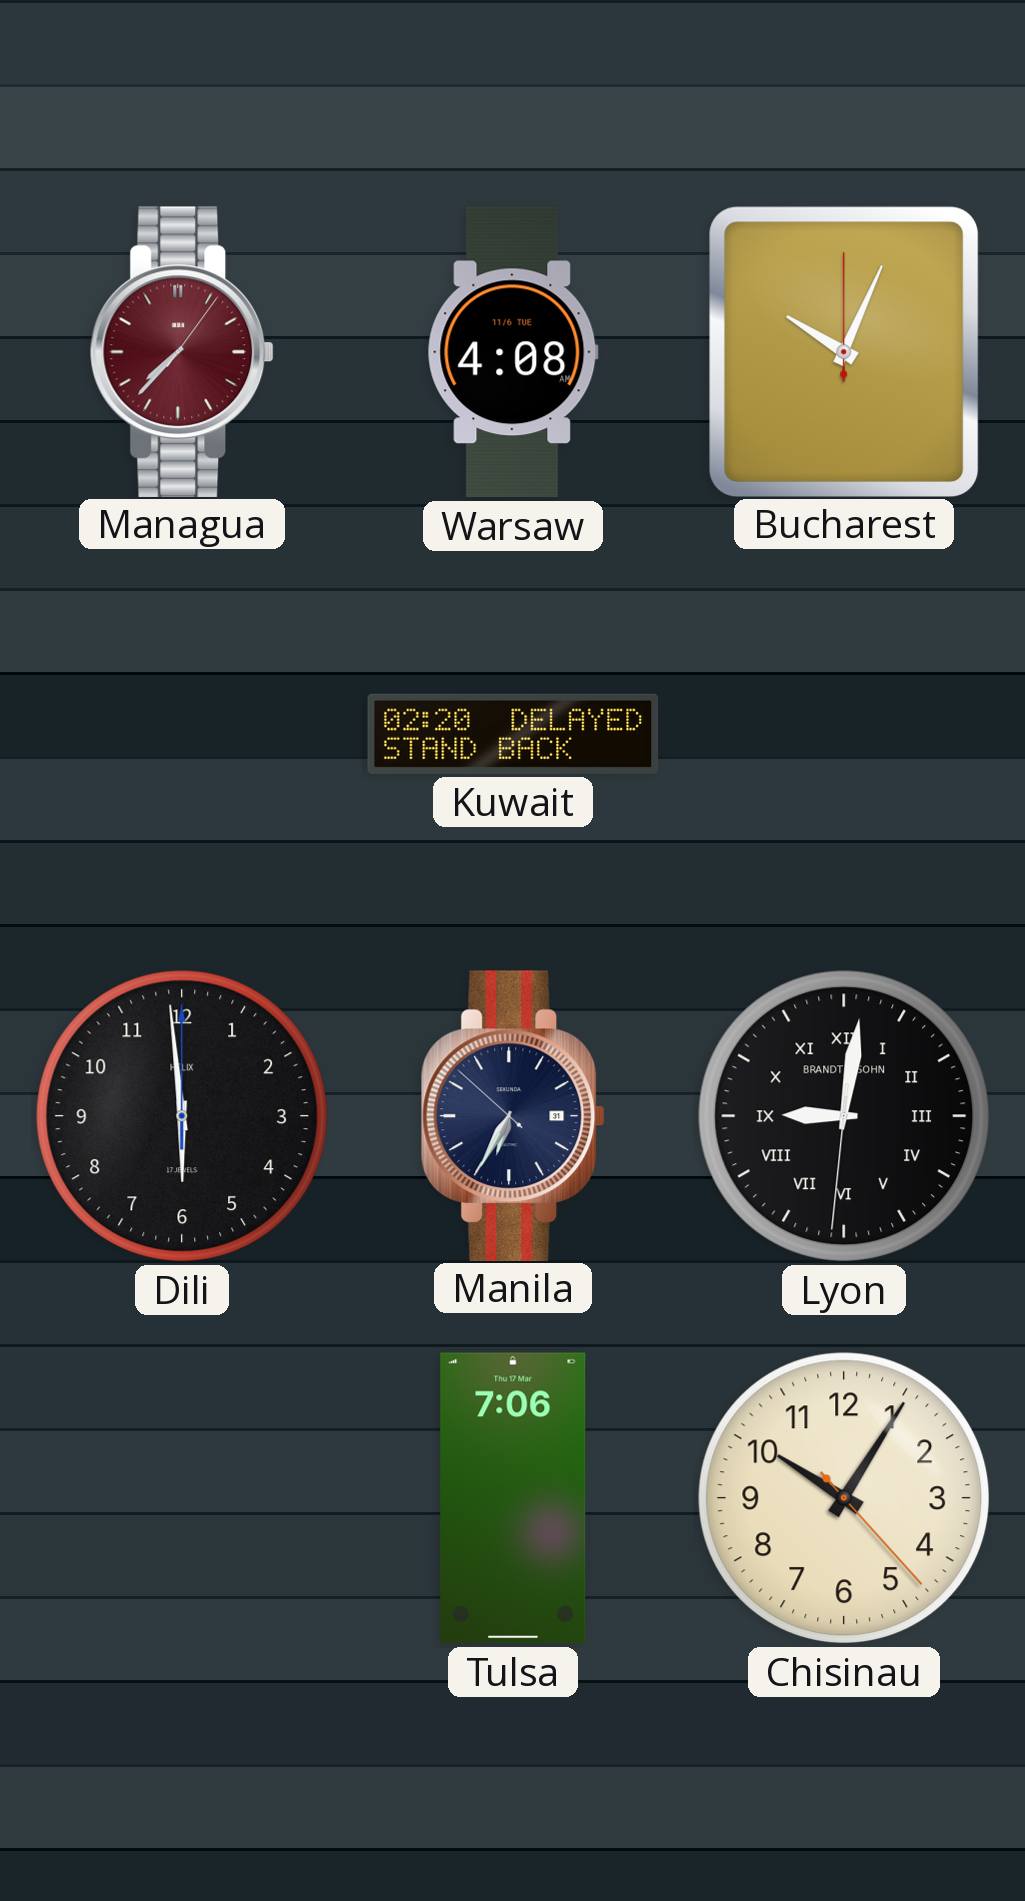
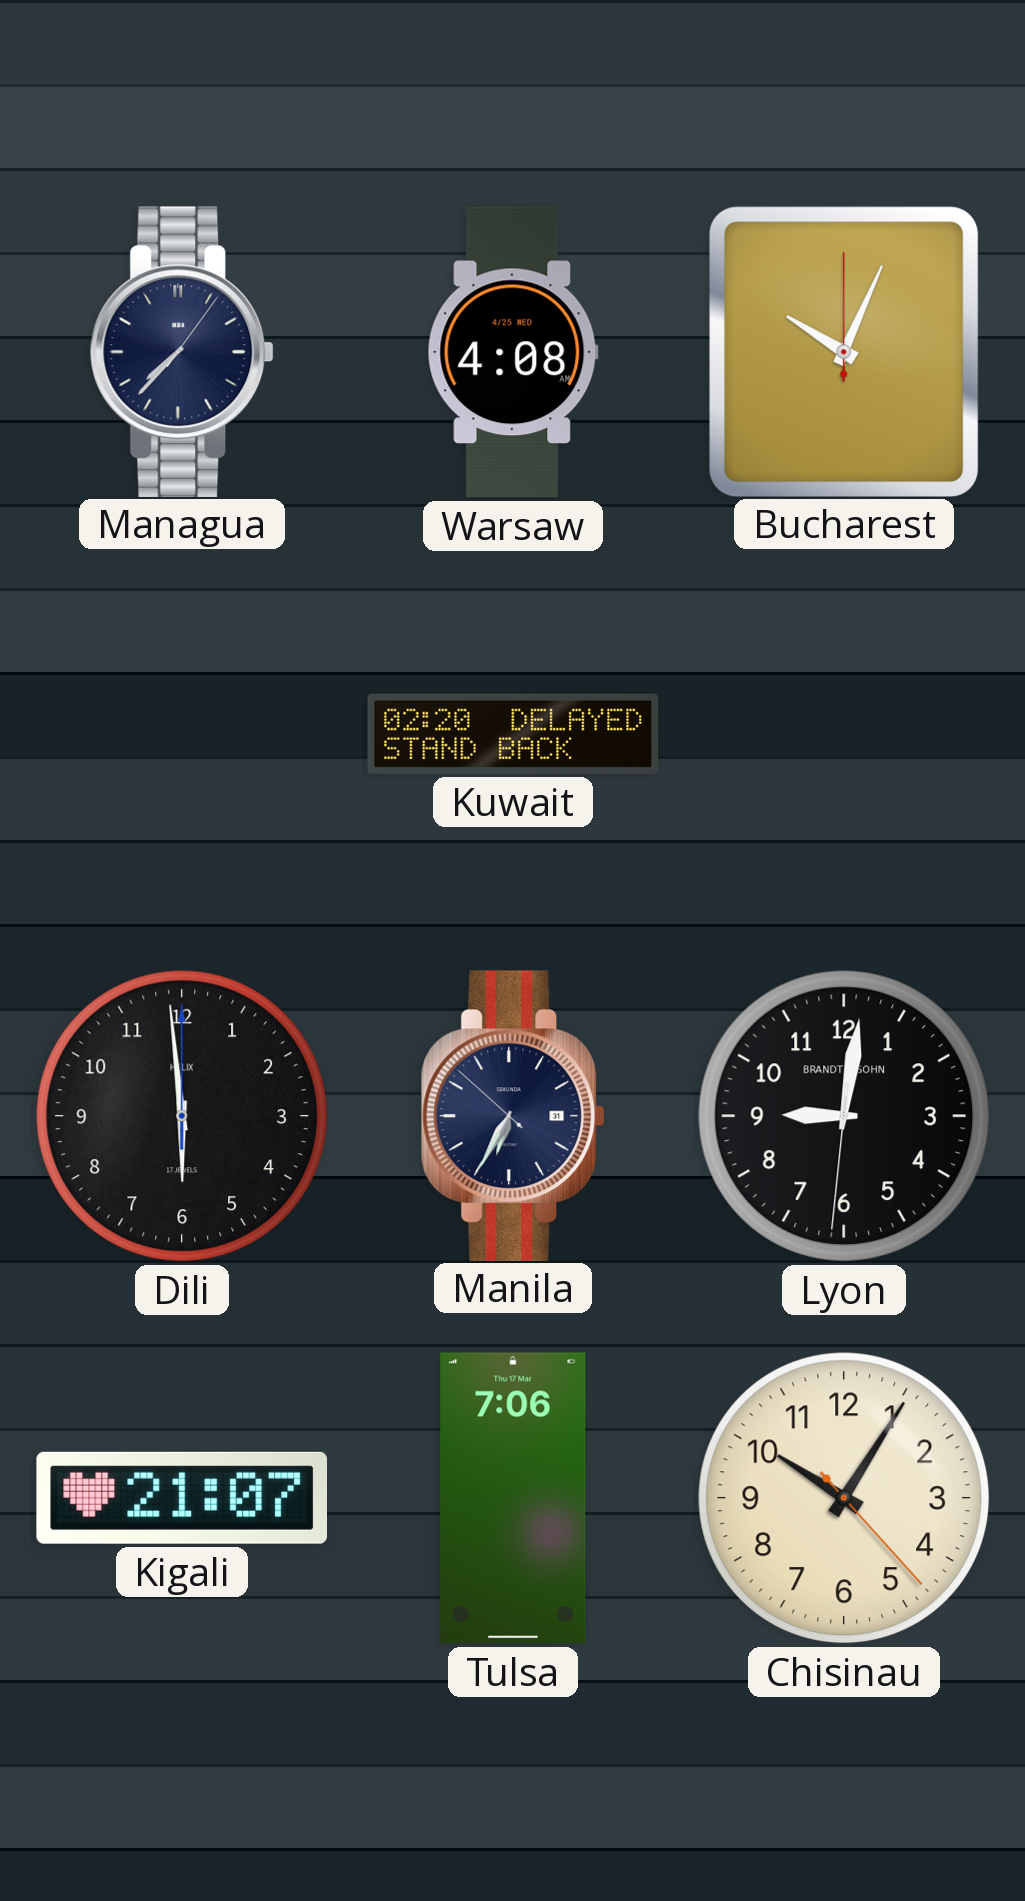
Managua dial: burgundy -> navy
Warsaw date: 11/6 TUE -> 4/25 WED
Lyon numerals: Roman -> Arabic
Kigali: none -> 21:07
